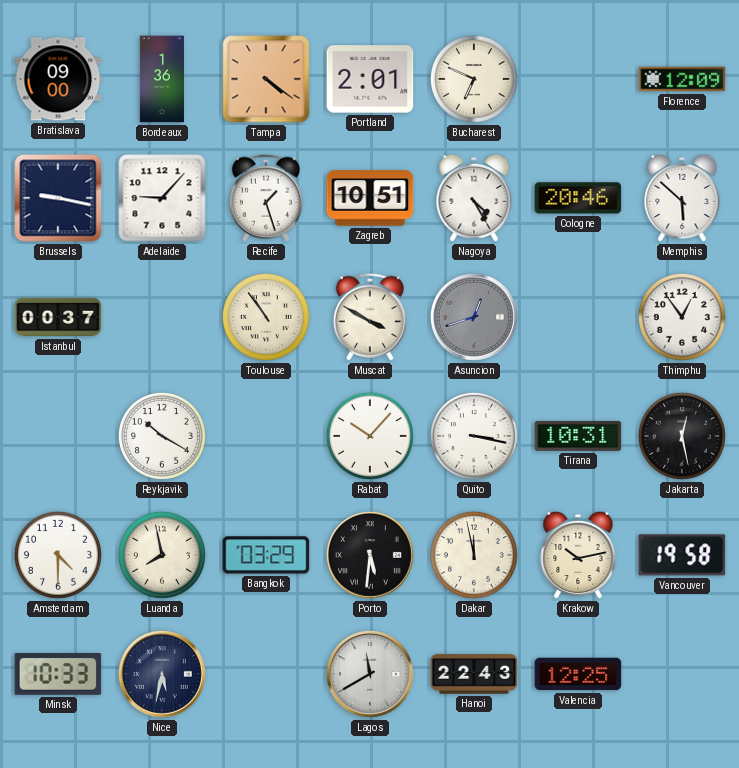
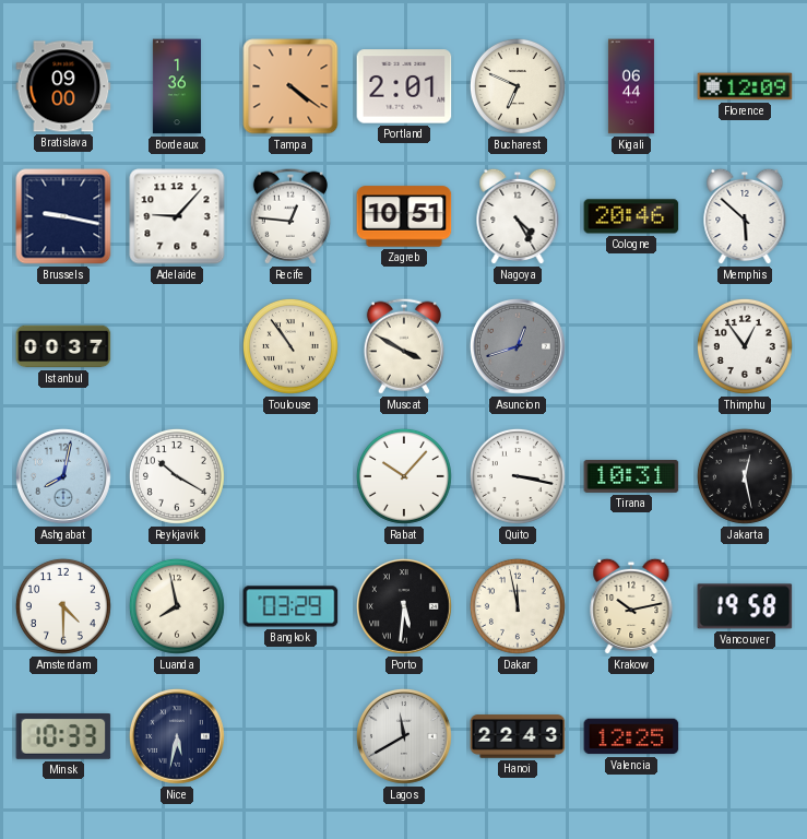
Kigali: none -> 06:44
Recife: 1:27 -> 12:46
Ashgabat: none -> 8:02
